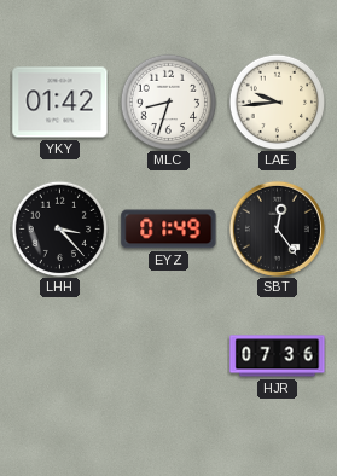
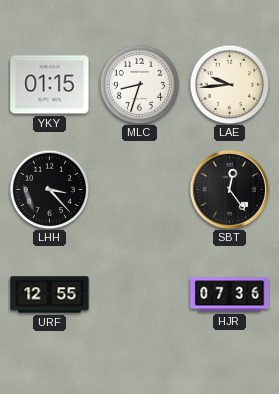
YKY: 01:42 -> 01:15
EYZ: 01:49 -> none
URF: none -> 12:55
